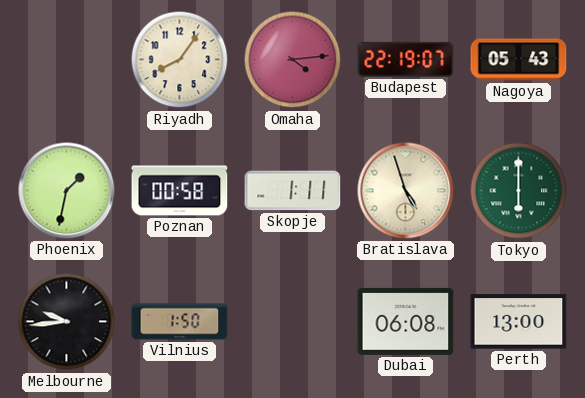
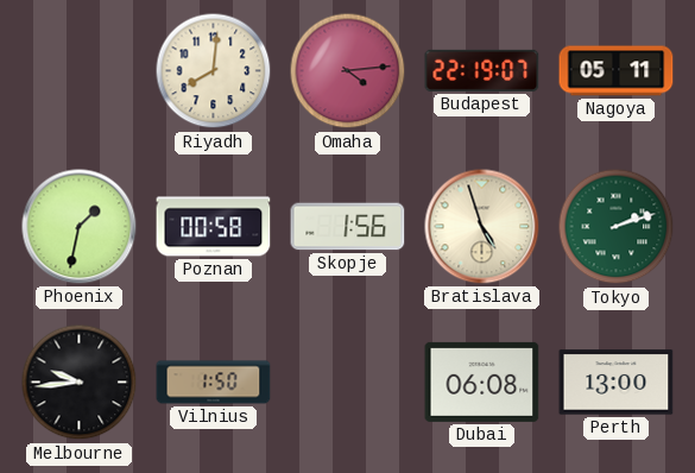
Riyadh: 8:06 -> 8:01
Nagoya: 05:43 -> 05:11
Skopje: 1:11 -> 1:56
Tokyo: 6:00 -> 2:12
